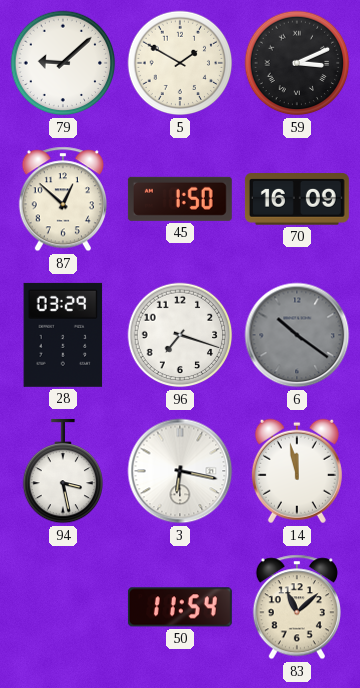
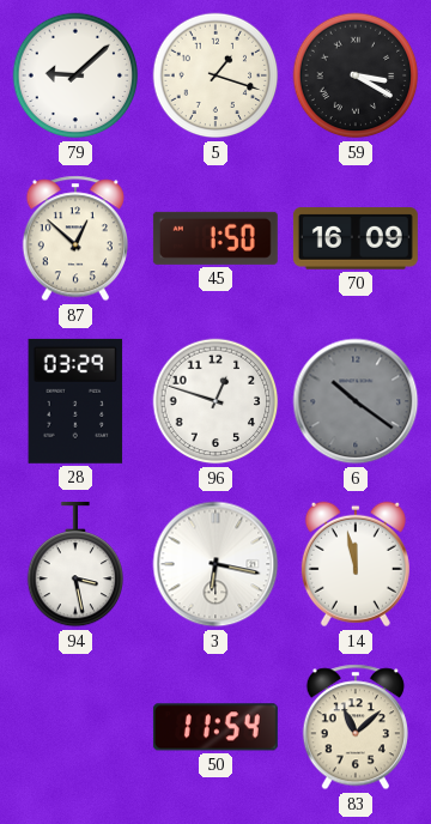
5: 1:50 -> 1:18
59: 3:11 -> 3:20
96: 7:18 -> 12:48
